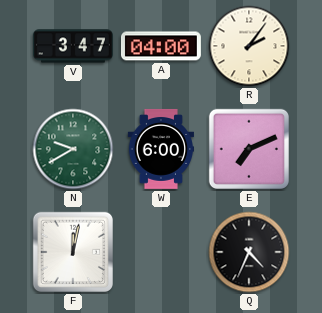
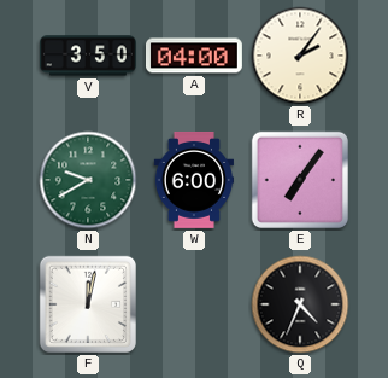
V: 3:47 -> 3:50
E: 7:11 -> 7:06
